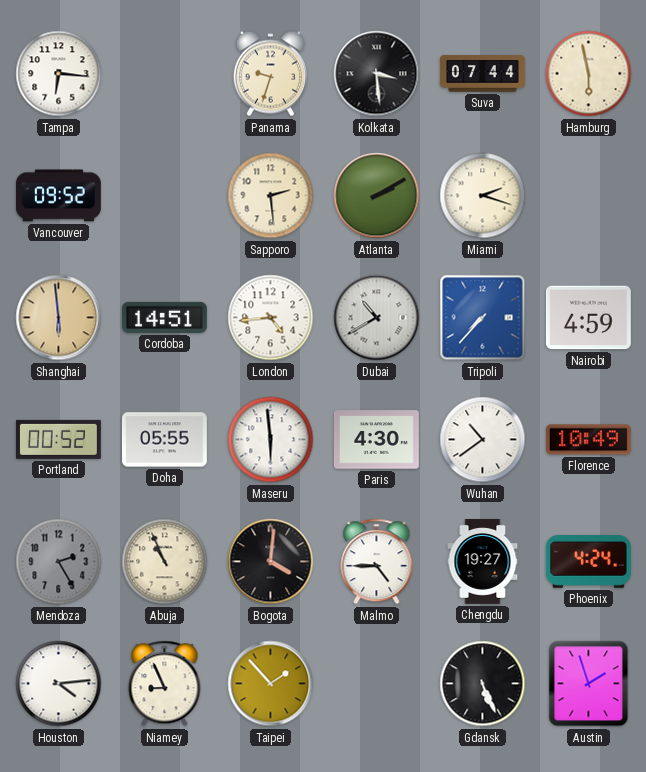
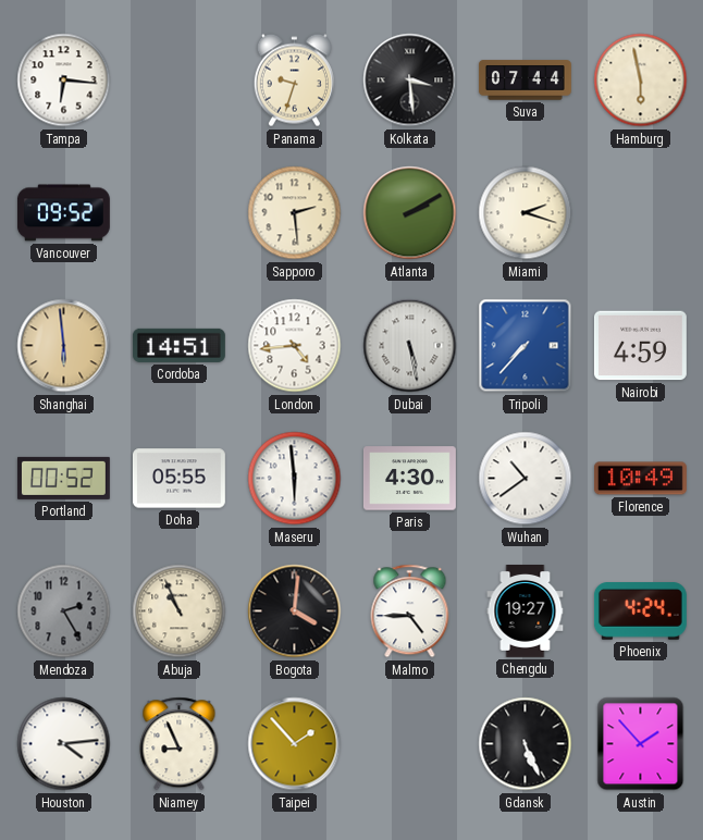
Dubai: 10:40 -> 5:28
Austin: 1:57 -> 1:53
